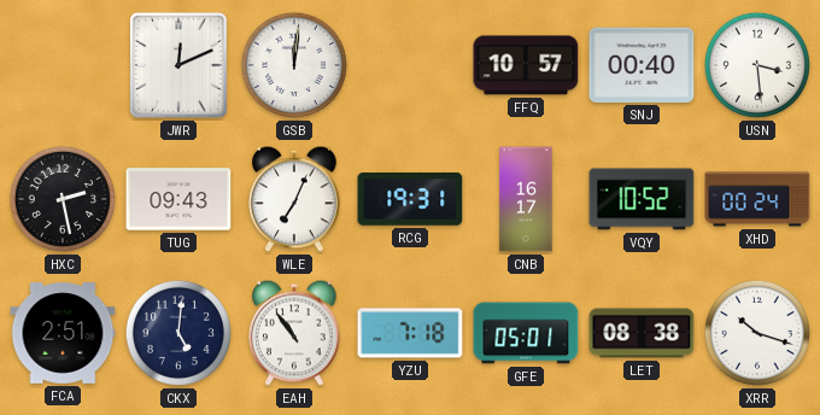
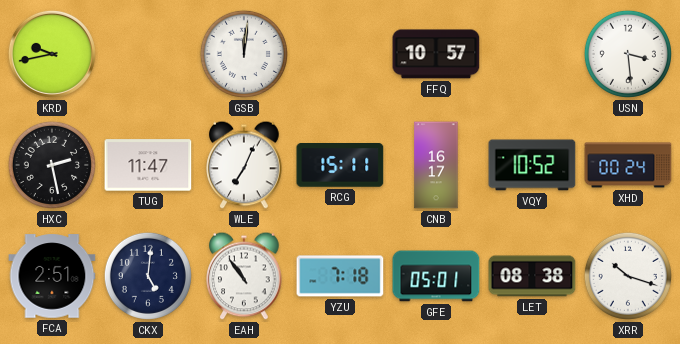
KRD: none -> 9:43
JWR: 12:11 -> none
SNJ: 00:40 -> none
TUG: 09:43 -> 11:47
RCG: 19:31 -> 15:11
